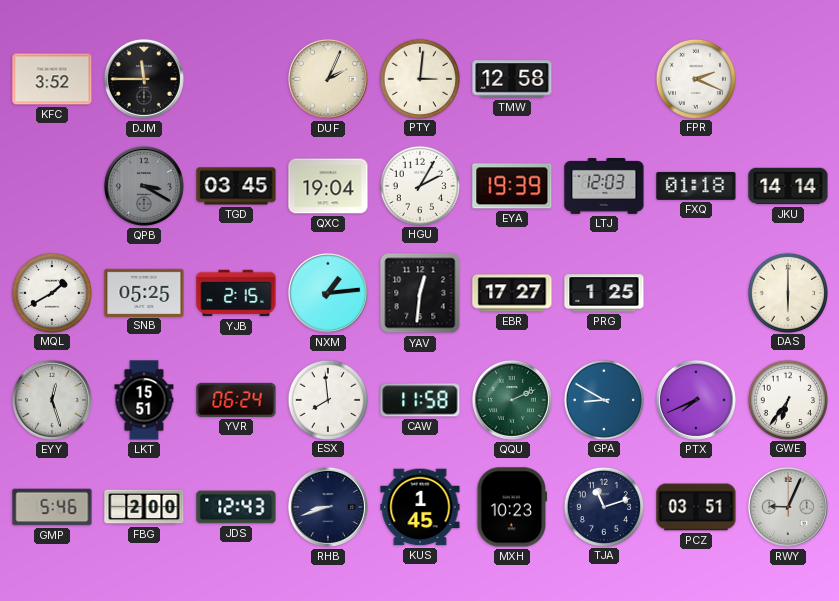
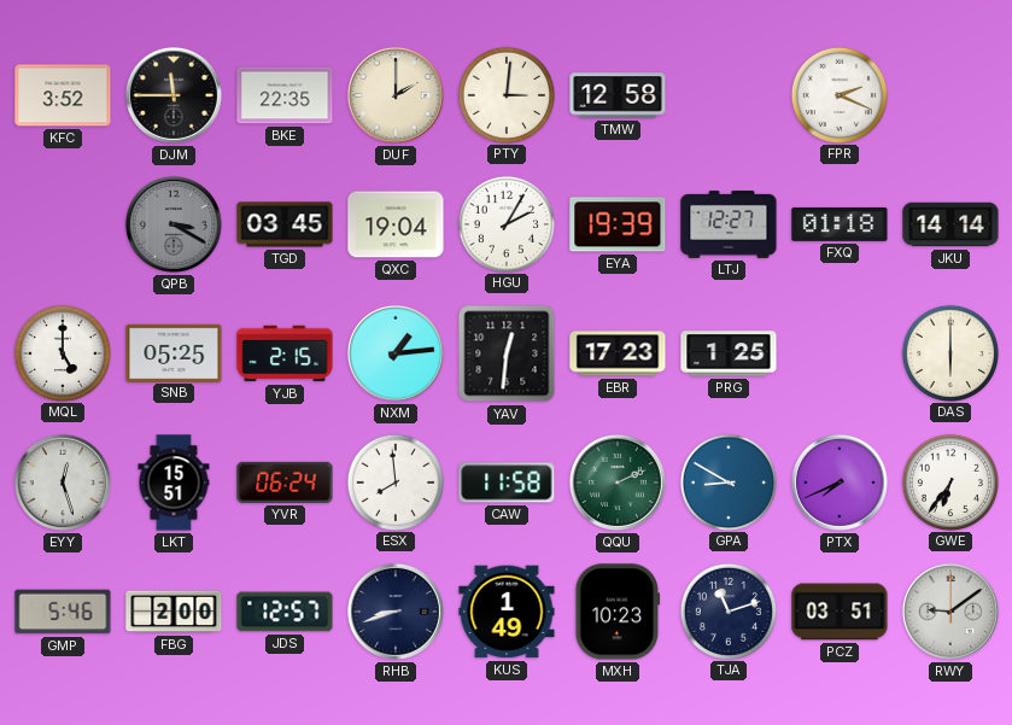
BKE: none -> 22:35
DUF: 2:04 -> 2:00
LTJ: 12:03 -> 12:27
MQL: 1:40 -> 5:00
EBR: 17:27 -> 17:23
JDS: 12:43 -> 12:57
KUS: 1:45 -> 1:49
RWY: 9:04 -> 9:09
